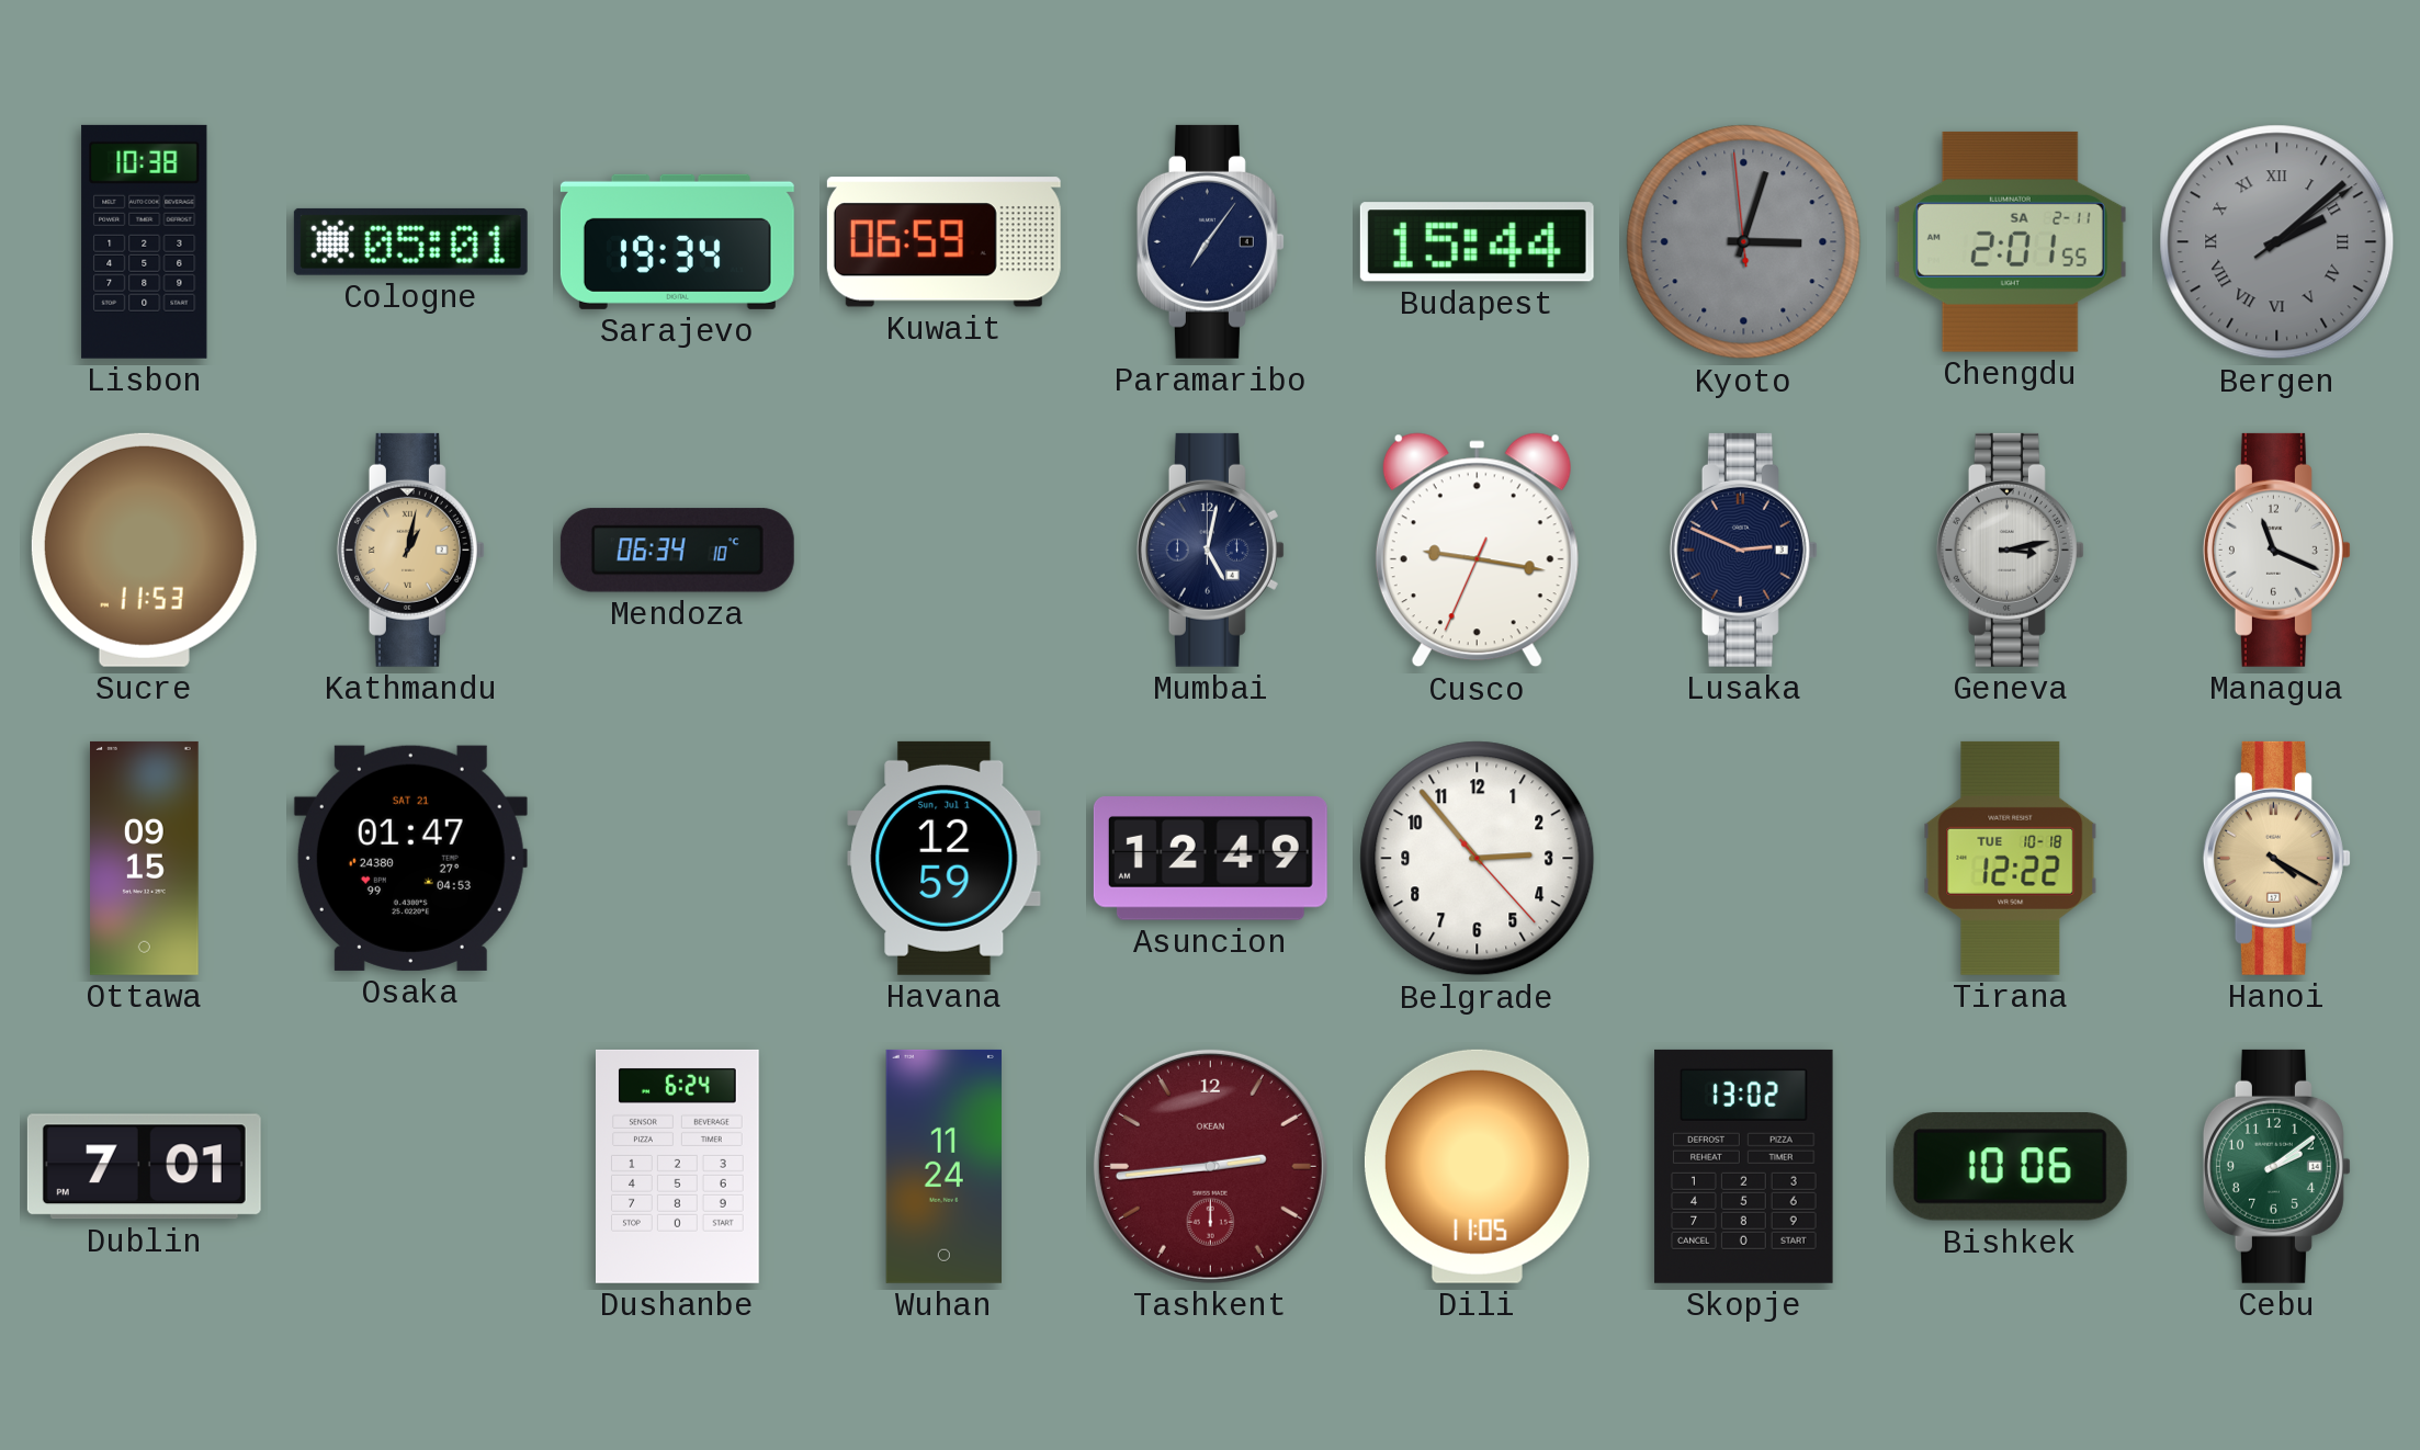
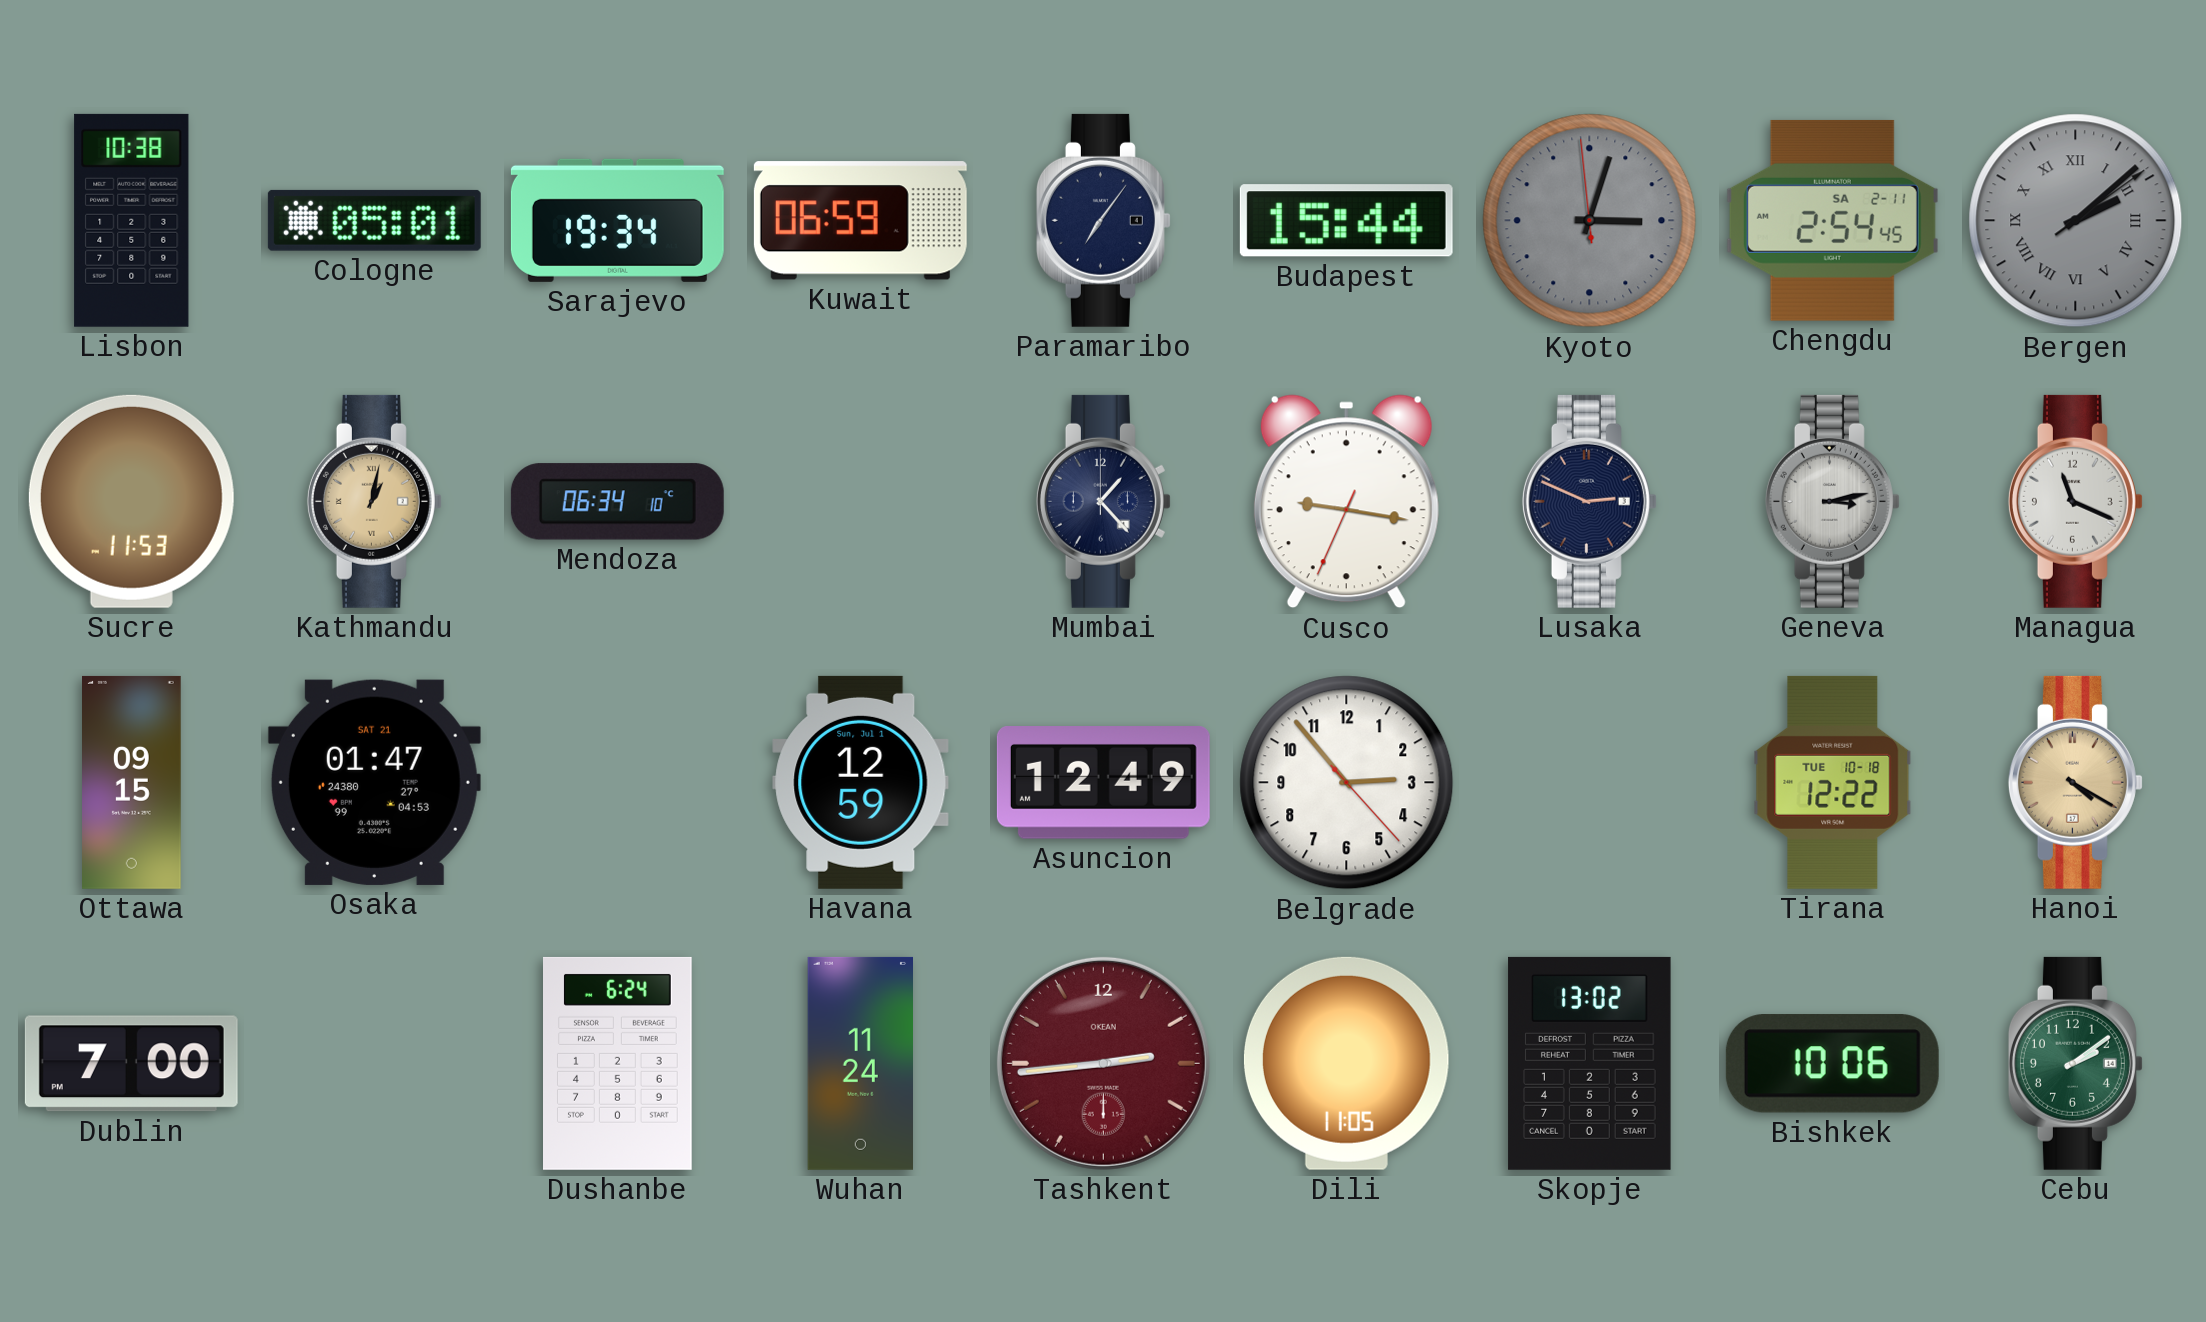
Chengdu: 2:01 -> 2:54
Mumbai: 5:02 -> 1:23
Dublin: 7:01 -> 7:00
